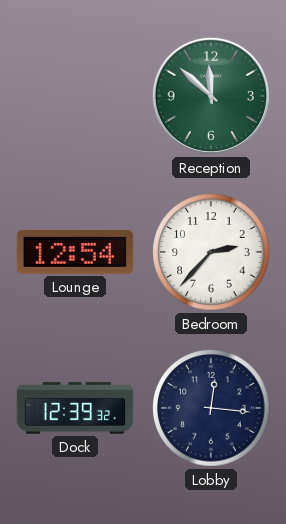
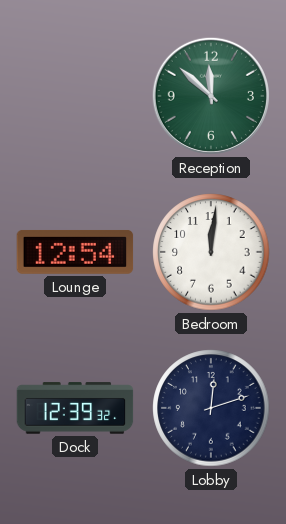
Bedroom: 2:37 -> 12:01
Lobby: 12:16 -> 12:12
